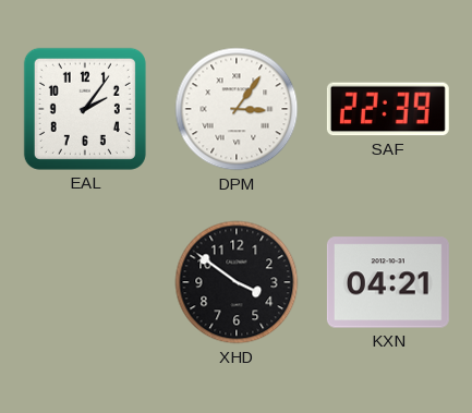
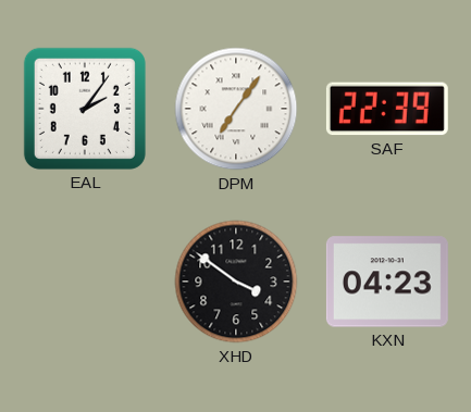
DPM: 3:06 -> 7:06
KXN: 04:21 -> 04:23
